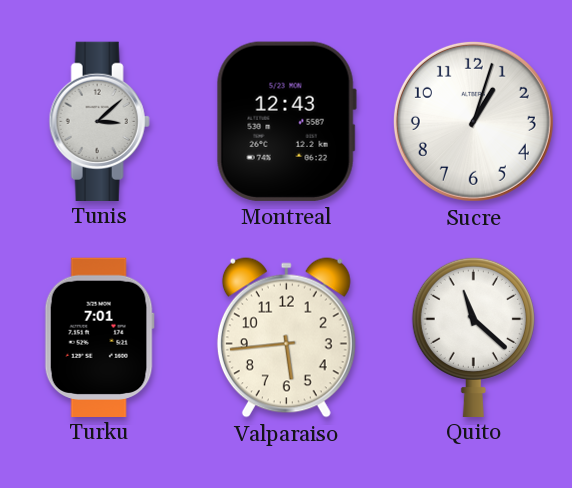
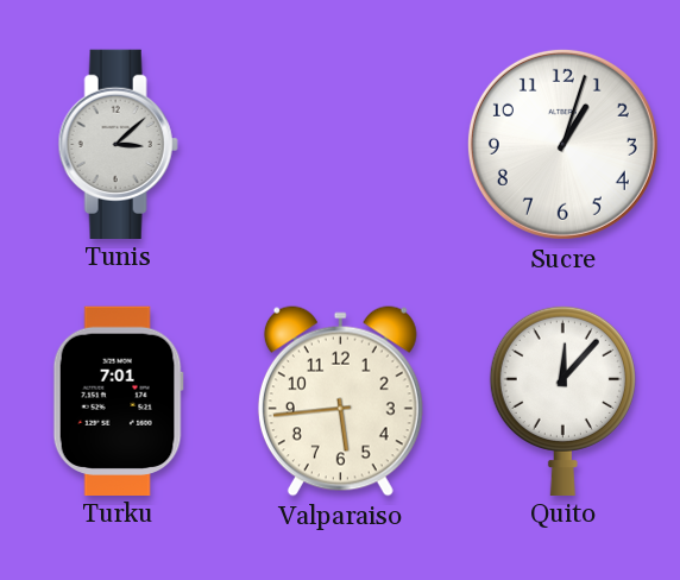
Montreal: 12:43 -> none
Quito: 11:22 -> 12:07
